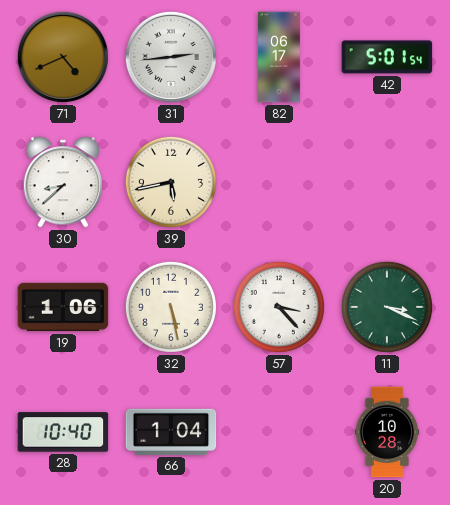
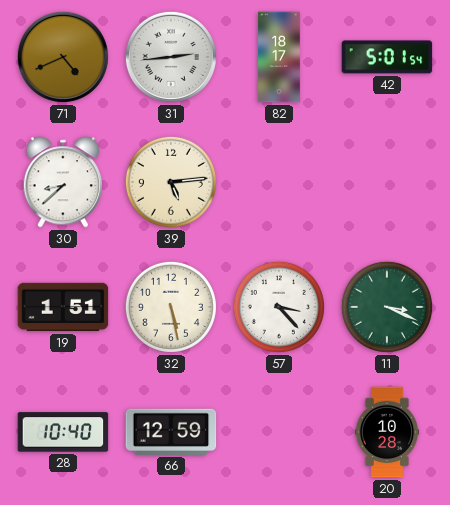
82: 06:17 -> 18:17
39: 5:43 -> 5:14
19: 1:06 -> 1:51
66: 1:04 -> 12:59
